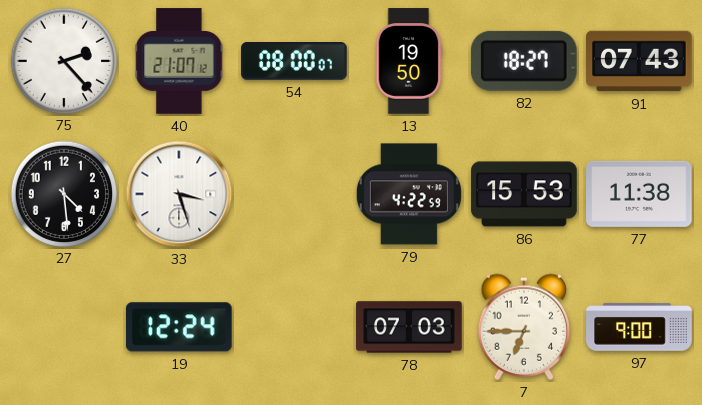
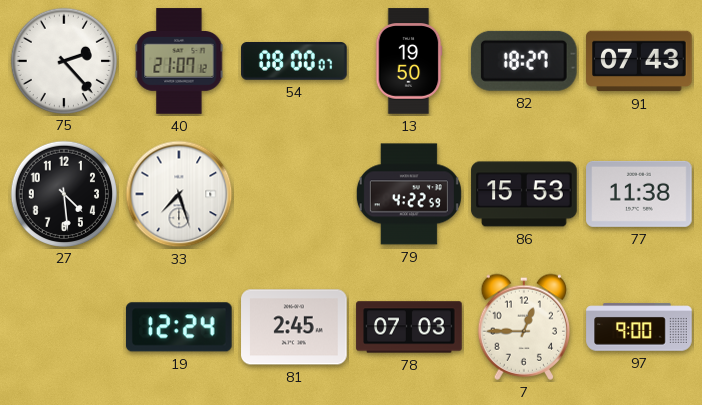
33: 3:27 -> 7:27
81: none -> 2:45
7: 6:45 -> 12:45
